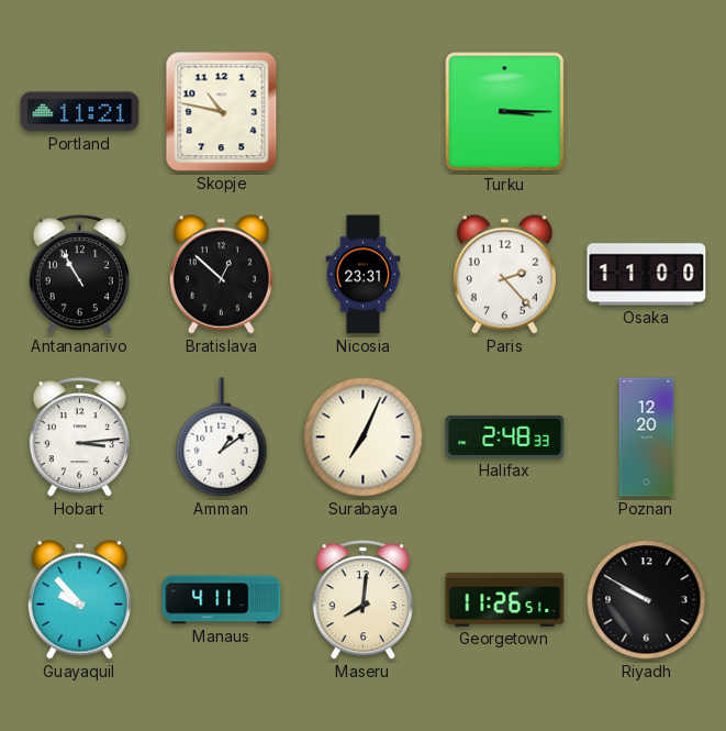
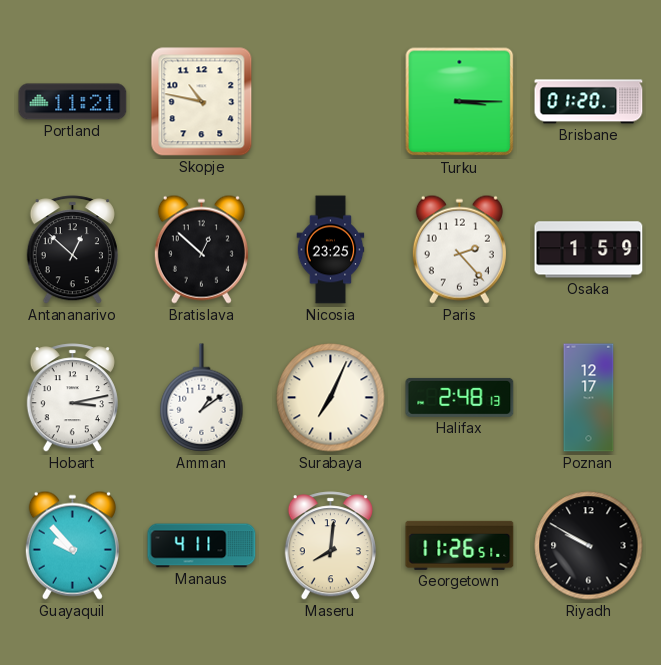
Brisbane: none -> 01:20
Antananarivo: 10:55 -> 12:52
Nicosia: 23:31 -> 23:25
Osaka: 11:00 -> 1:59
Hobart: 3:14 -> 3:13
Halifax: 2:48:33 -> 2:48:13
Poznan: 12:20 -> 12:17
